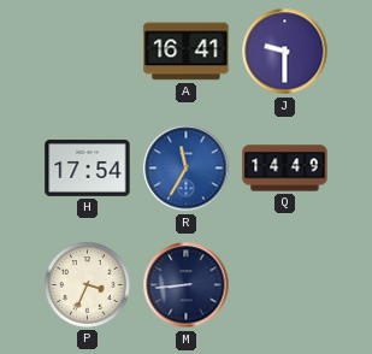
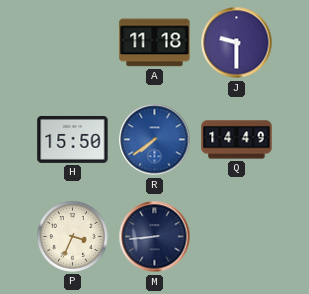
A: 16:41 -> 11:18
H: 17:54 -> 15:50
R: 11:35 -> 7:39
